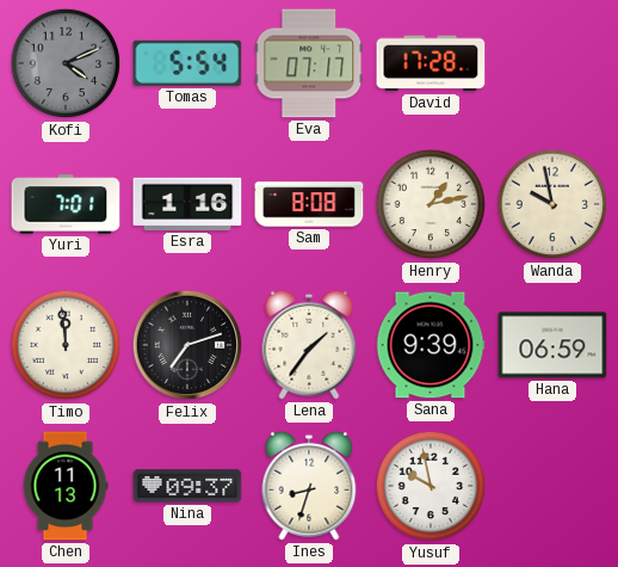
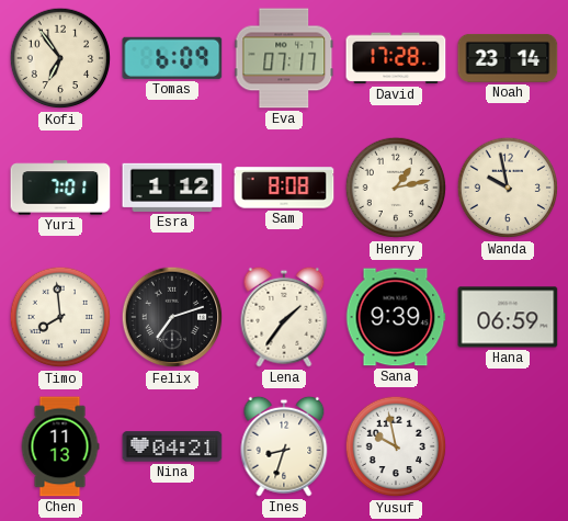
Kofi: 4:11 -> 6:54
Kofi dial: grey -> cream
Tomas: 5:54 -> 6:09
Noah: none -> 23:14
Esra: 1:16 -> 1:12
Timo: 11:59 -> 7:59
Nina: 09:37 -> 04:21
